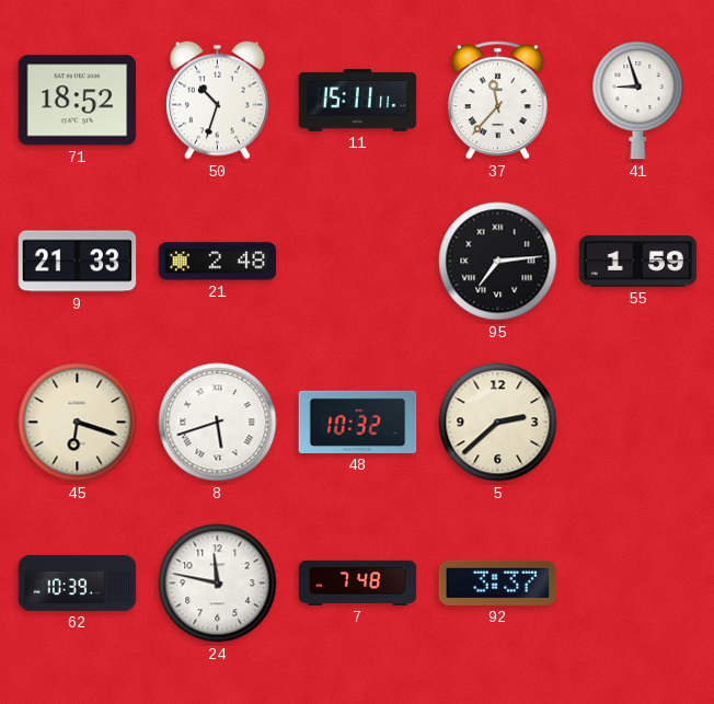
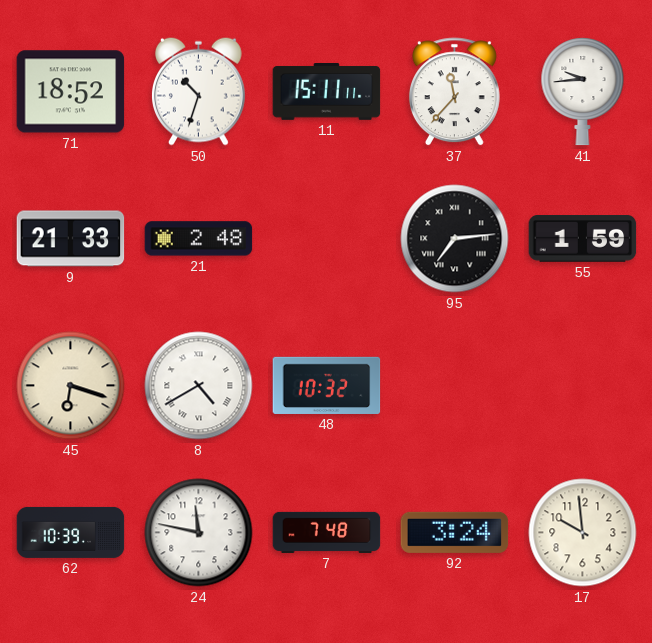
41: 8:57 -> 9:44
8: 5:42 -> 4:40
5: 2:38 -> none
92: 3:37 -> 3:24
17: none -> 9:59
